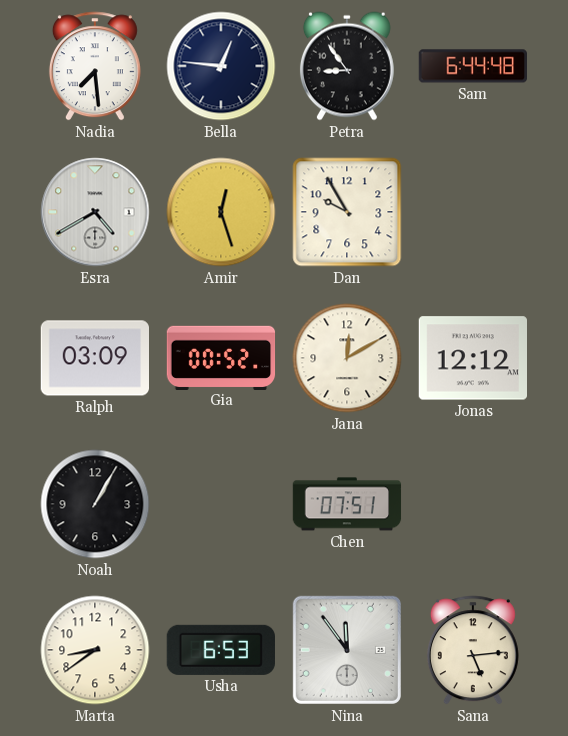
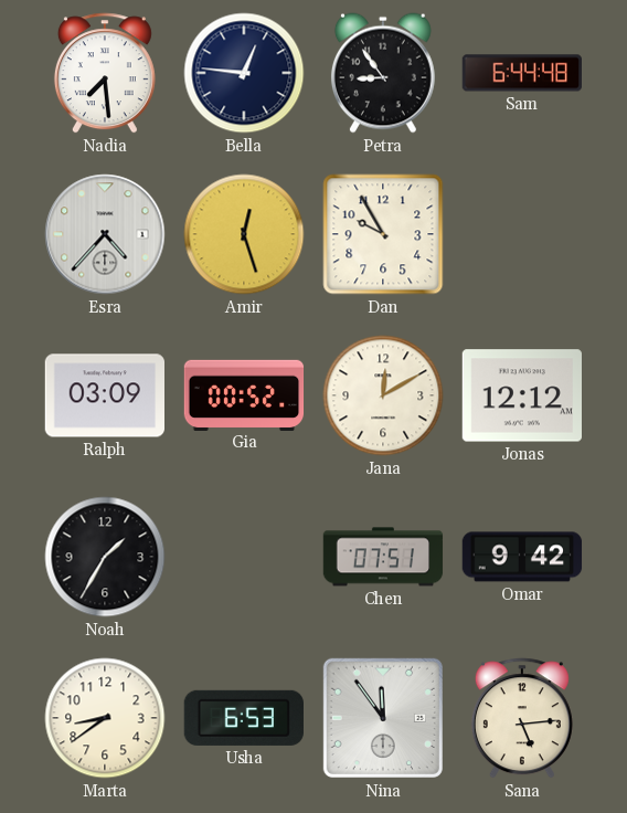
Esra: 4:40 -> 4:37
Noah: 1:05 -> 1:35
Omar: none -> 9:42
